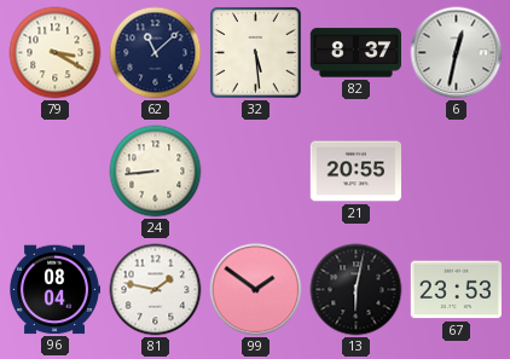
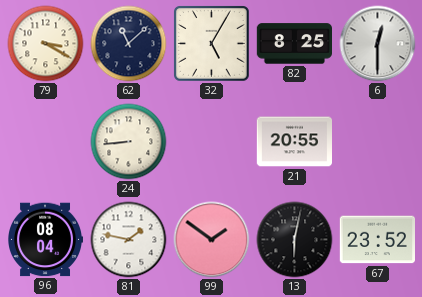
32: 5:29 -> 5:05
82: 8:37 -> 8:25
6: 12:32 -> 12:30
67: 23:53 -> 23:52
